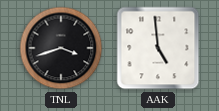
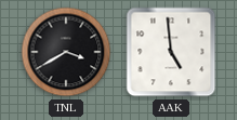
TNL: 3:42 -> 3:40
